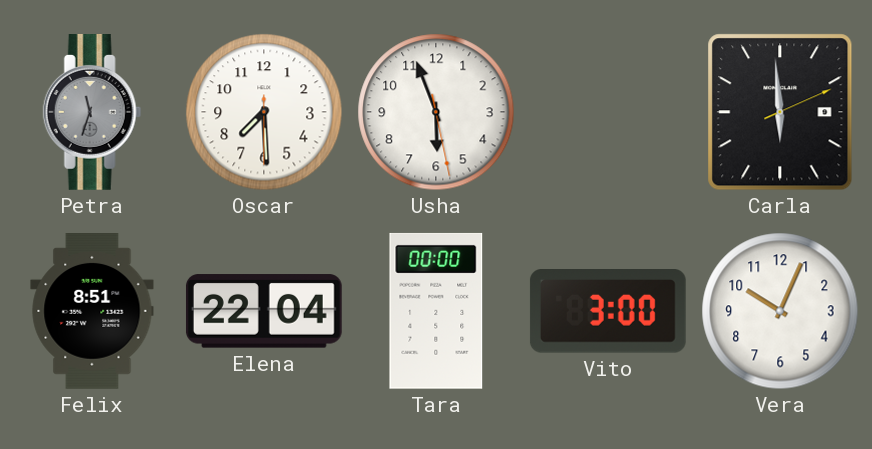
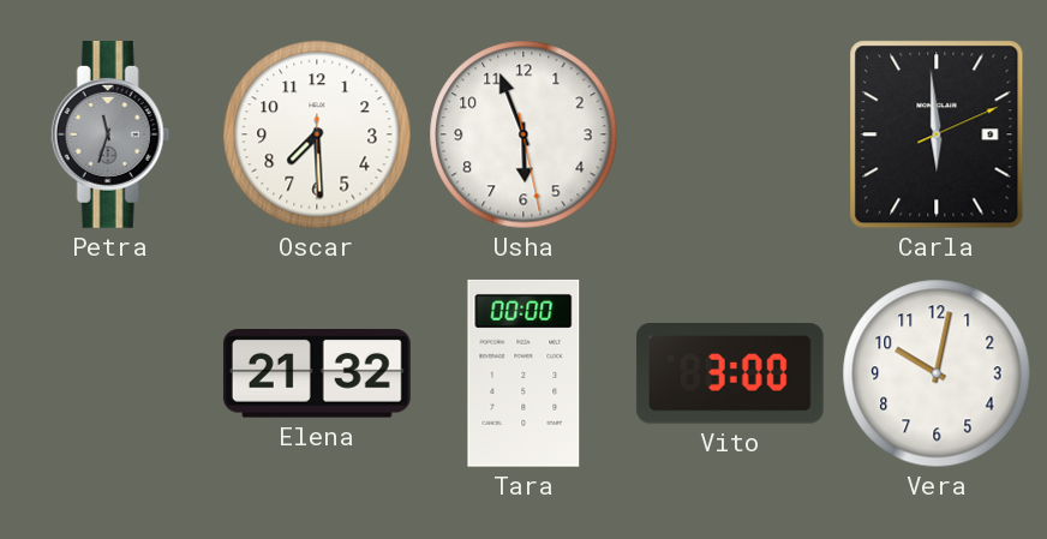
Felix: 8:51 -> none
Elena: 22:04 -> 21:32
Vera: 10:04 -> 10:02
